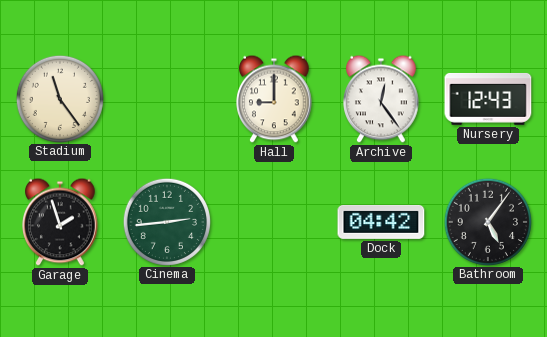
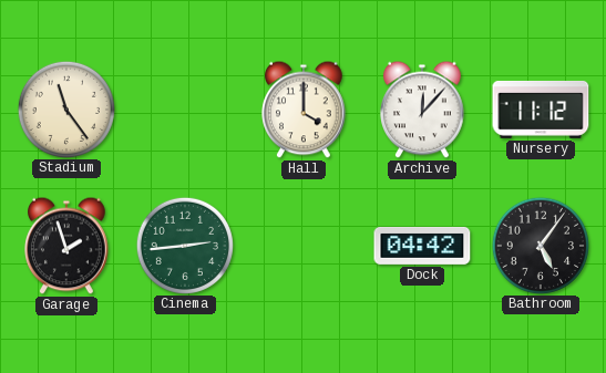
Hall: 9:00 -> 4:00
Archive: 12:24 -> 12:07
Nursery: 12:43 -> 11:12
